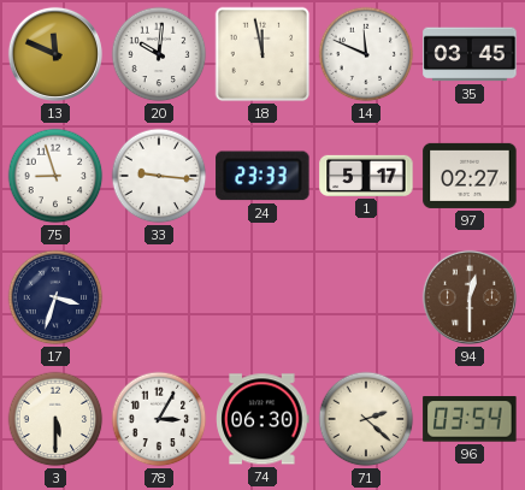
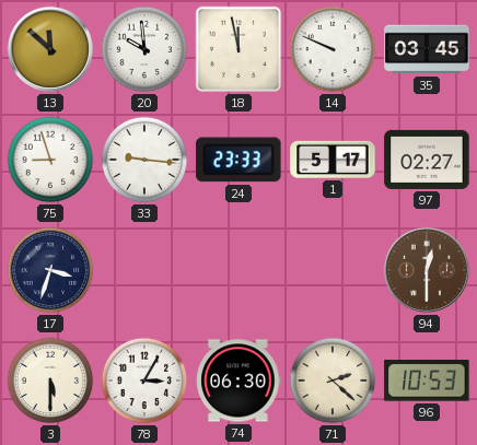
13: 11:49 -> 11:52
20: 10:01 -> 9:59
14: 11:49 -> 9:49
96: 03:54 -> 10:53
